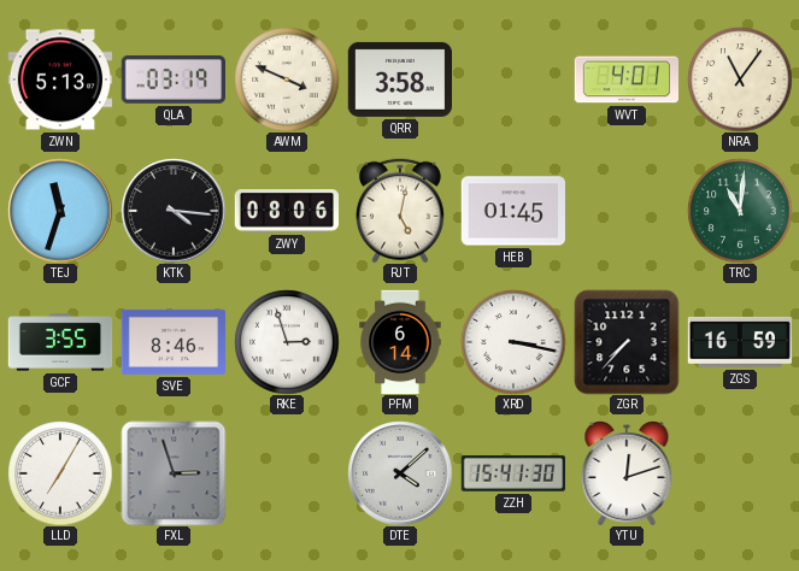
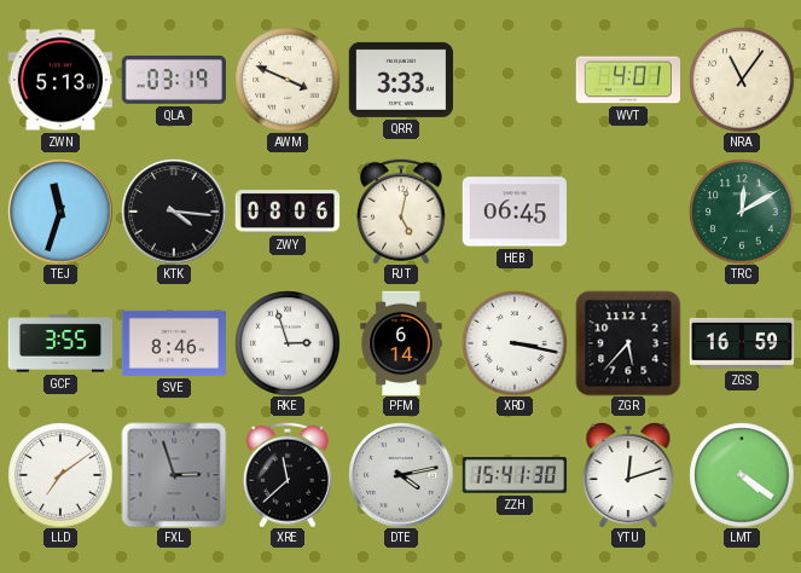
QRR: 3:58 -> 3:33
HEB: 01:45 -> 06:45
TRC: 11:01 -> 12:10
ZGR: 7:37 -> 5:37
LLD: 7:05 -> 7:09
XRE: none -> 11:38
DTE: 4:08 -> 4:13
LMT: none -> 4:21
